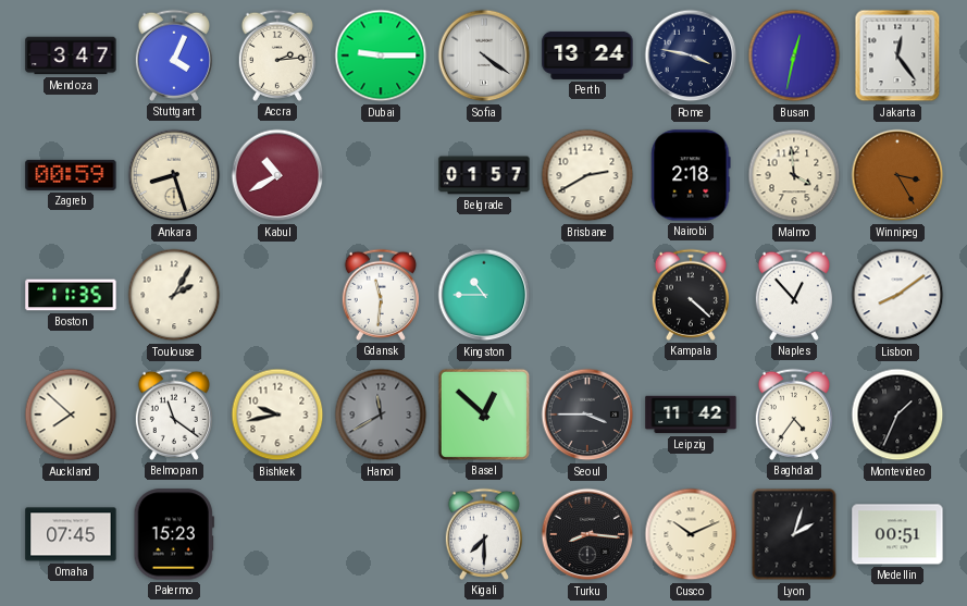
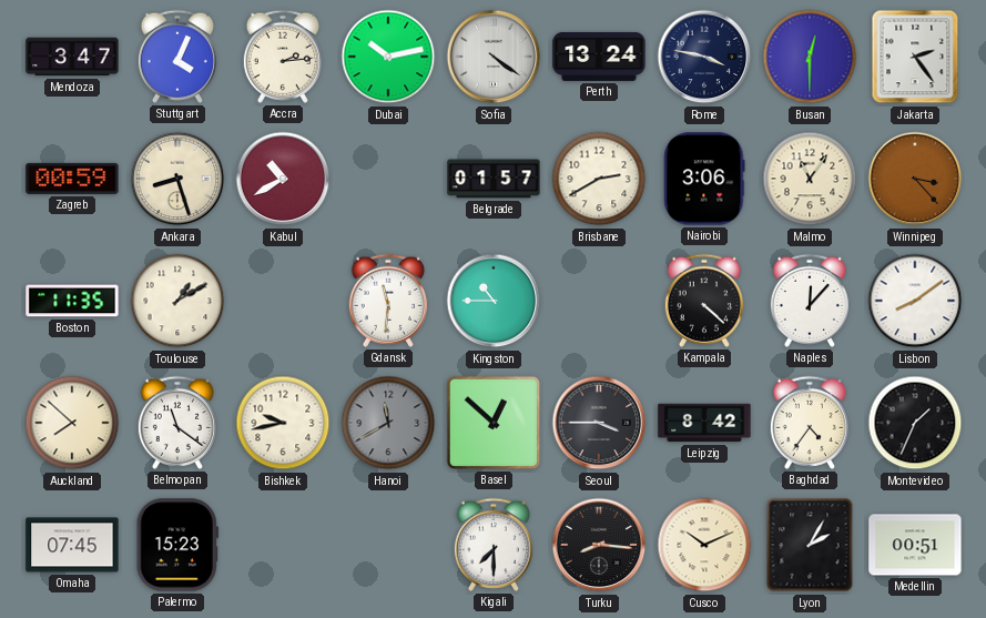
Dubai: 9:15 -> 10:13
Busan: 12:32 -> 12:30
Jakarta: 12:24 -> 2:24
Nairobi: 2:18 -> 3:06
Malmo: 3:59 -> 11:06
Winnipeg: 3:25 -> 3:23
Toulouse: 2:05 -> 1:10
Naples: 12:53 -> 12:07
Leipzig: 11:42 -> 8:42
Lyon: 2:03 -> 2:05
